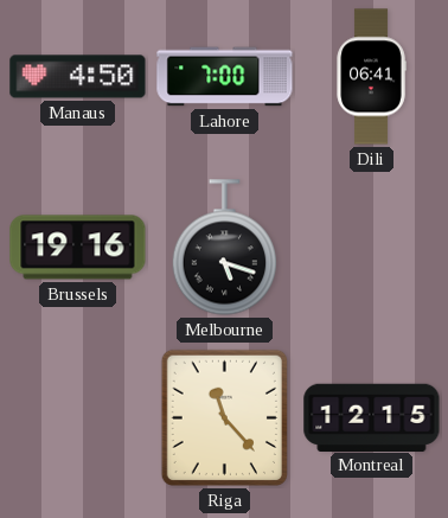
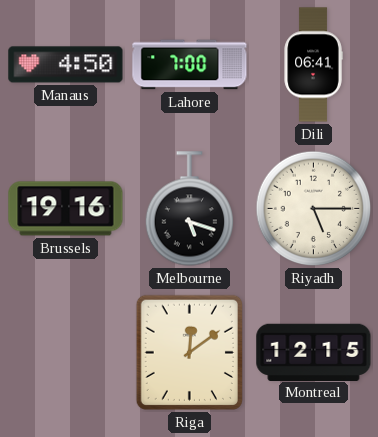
Riyadh: none -> 5:15
Riga: 11:23 -> 12:09
